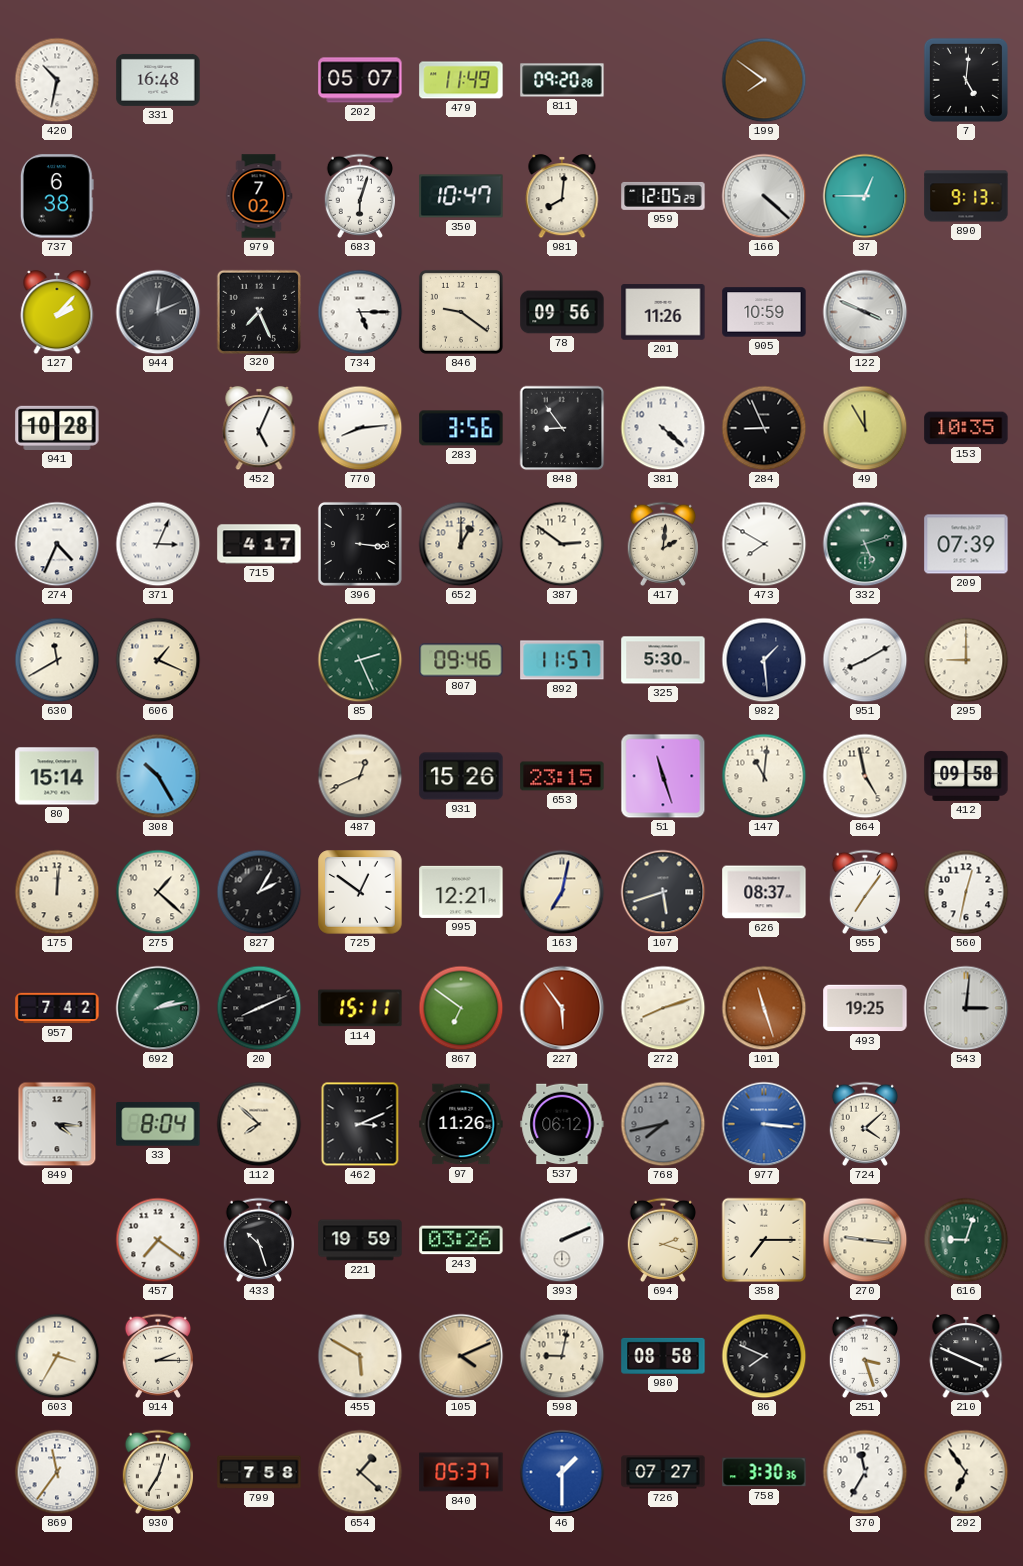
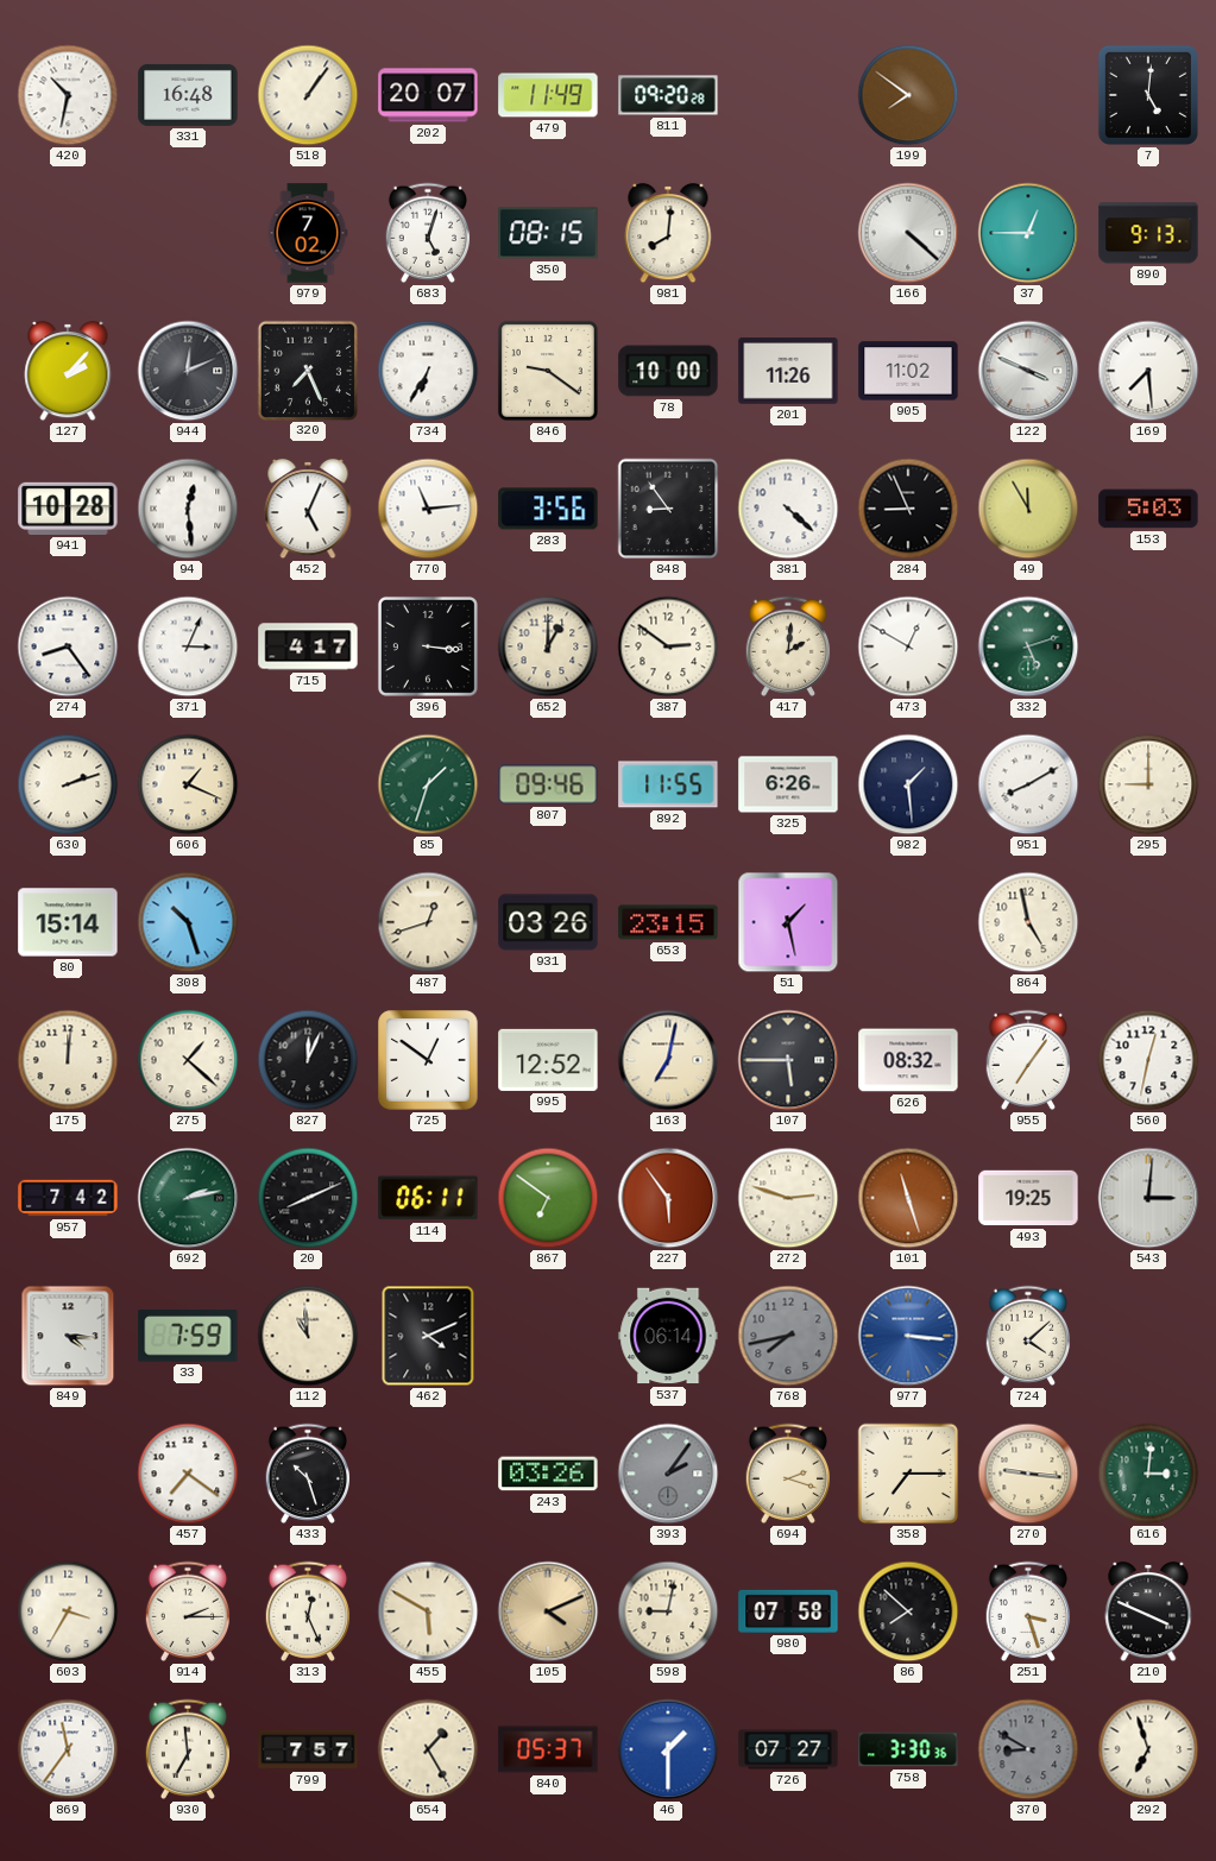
518: none -> 1:06
202: 05:07 -> 20:07
737: 6:38 -> none
683: 6:03 -> 5:03
350: 10:47 -> 08:15
959: 12:05 -> none
734: 5:15 -> 6:35
78: 09:56 -> 10:00
905: 10:59 -> 11:02
169: none -> 7:29
94: none -> 12:29
770: 8:14 -> 11:14
153: 10:35 -> 5:03
274: 4:34 -> 8:24
473: 7:50 -> 12:50
209: 07:39 -> none
630: 11:40 -> 2:12
85: 2:26 -> 1:33
892: 11:57 -> 11:55
325: 5:30 -> 6:26
308: 10:25 -> 10:27
487: 12:41 -> 12:42
931: 15:26 -> 03:26
51: 11:27 -> 1:28
147: 11:01 -> none
412: 09:58 -> none
827: 2:05 -> 12:04
995: 12:21 -> 12:52
107: 5:42 -> 5:45
626: 08:37 -> 08:32
114: 15:11 -> 06:11
272: 8:12 -> 2:48
33: 8:04 -> 7:59
112: 7:52 -> 10:59
462: 3:11 -> 4:11
97: 11:26 -> none
537: 06:12 -> 06:14
221: 19:59 -> none
393: 2:11 -> 2:06
393 dial: white -> grey
616: 9:03 -> 3:01
313: none -> 12:26
980: 08:58 -> 07:58
86: 7:49 -> 7:52
930: 7:03 -> 6:59
799: 7:58 -> 7:57
654: 1:22 -> 1:25
370: 11:35 -> 8:50
370 dial: white -> grey
292: 6:54 -> 6:57
